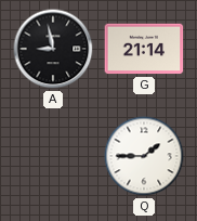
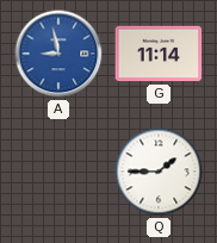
A dial: black -> blue
G: 21:14 -> 11:14
